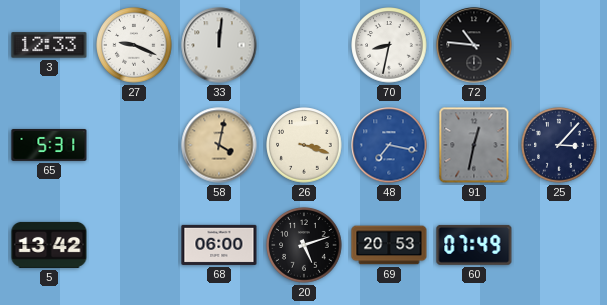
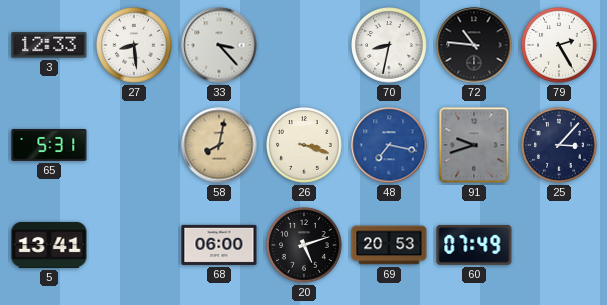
27: 9:19 -> 8:29
33: 12:01 -> 3:23
79: none -> 2:25
58: 4:02 -> 8:02
91: 12:32 -> 9:42
5: 13:42 -> 13:41
